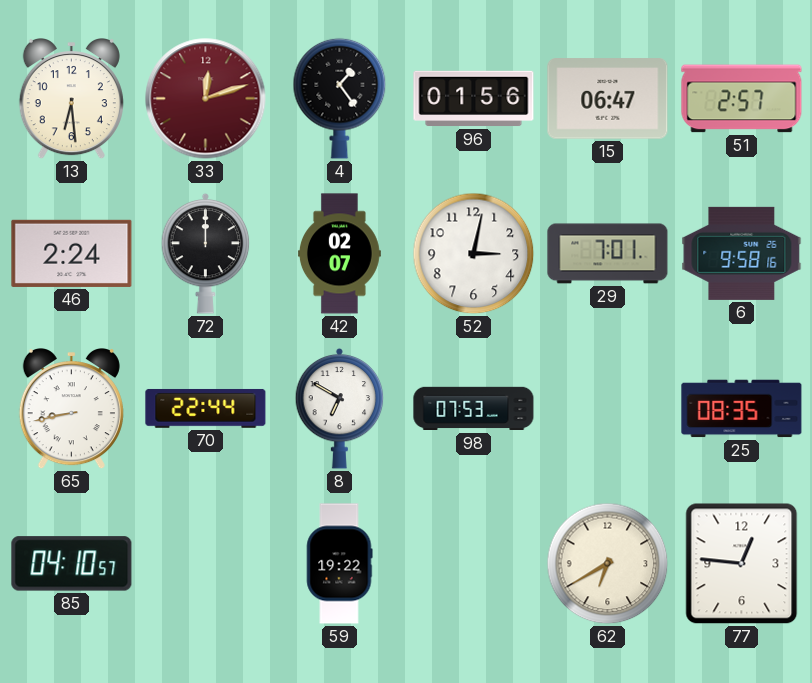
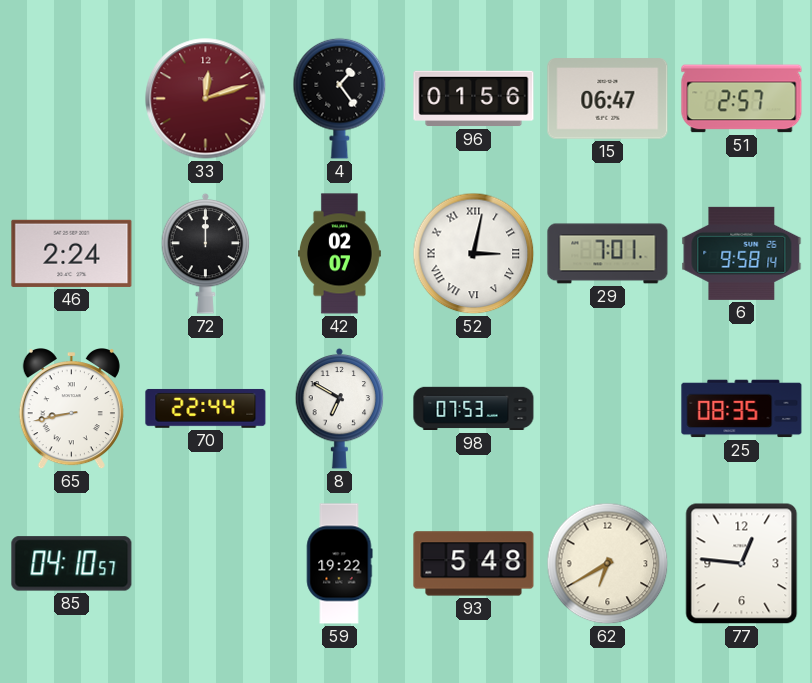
13: 6:29 -> none
52 numerals: Arabic -> Roman
6: 9:58:16 -> 9:58:14
93: none -> 5:48
